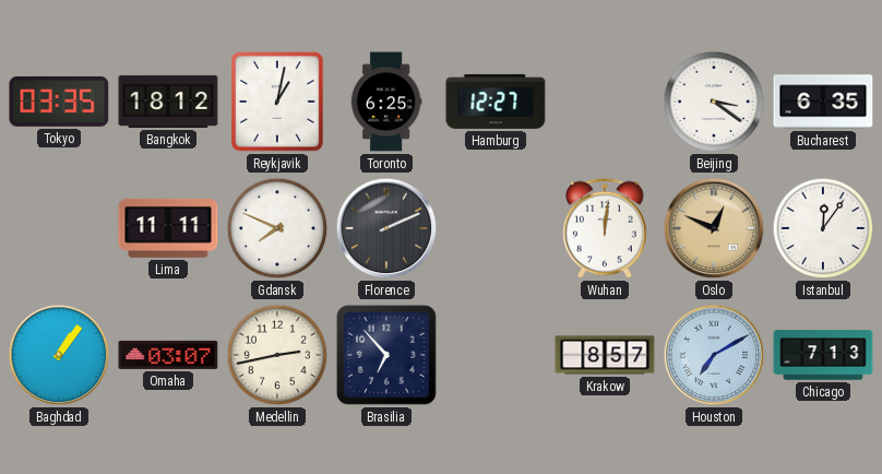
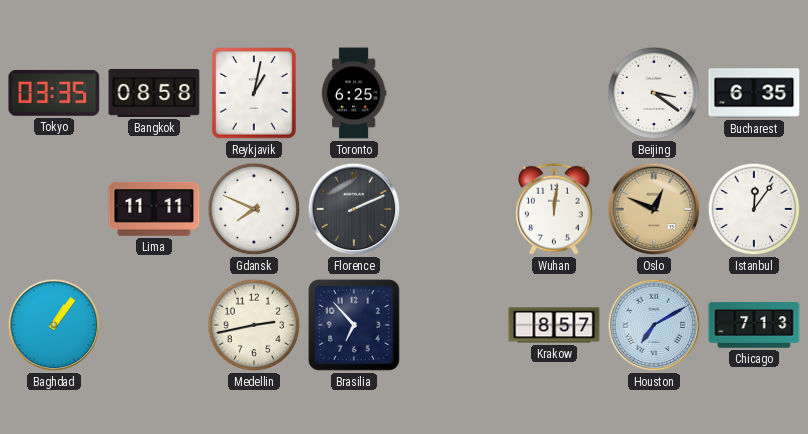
Bangkok: 18:12 -> 08:58
Hamburg: 12:27 -> none
Omaha: 03:07 -> none
